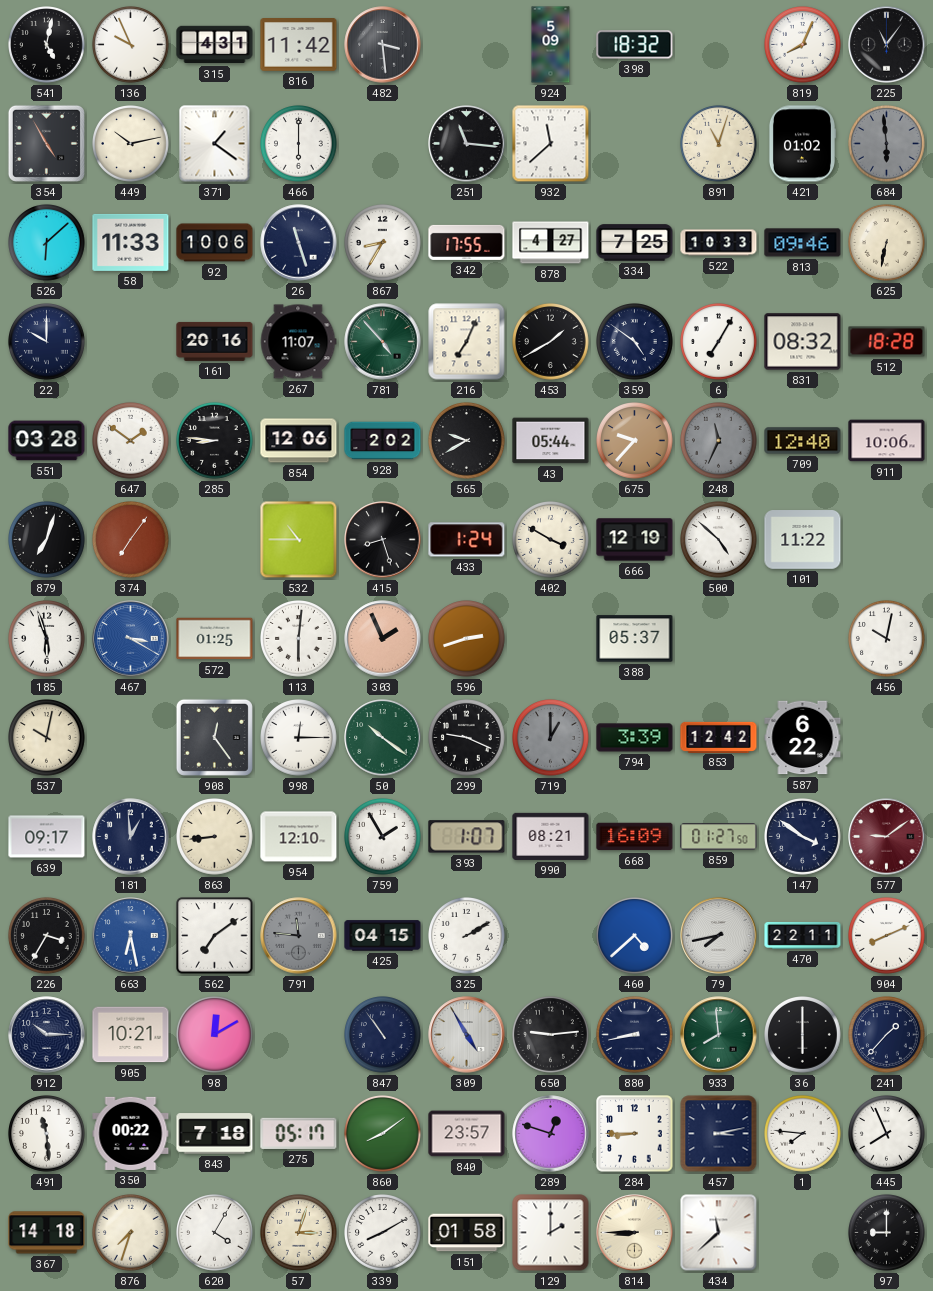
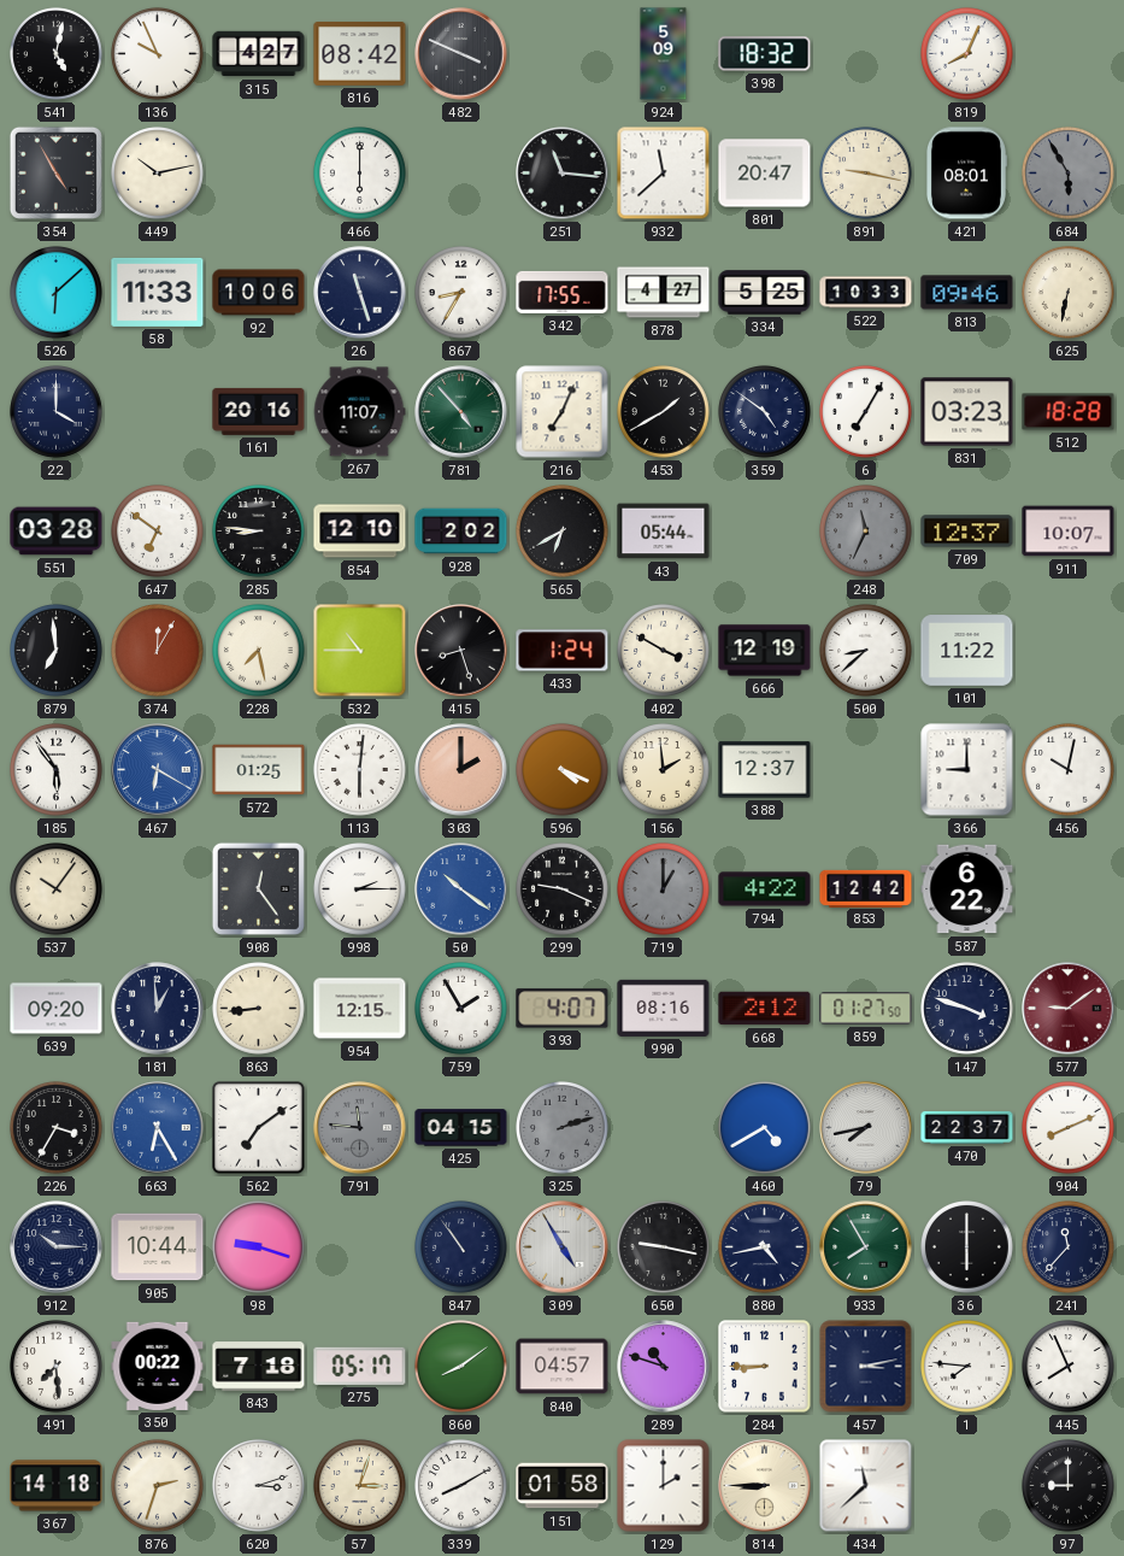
315: 4:31 -> 4:27
816: 11:42 -> 08:42
482: 3:29 -> 3:49
225: 11:06 -> none
371: 1:21 -> none
801: none -> 20:47
891: 11:03 -> 9:17
421: 01:02 -> 08:01
684: 5:59 -> 5:55
334: 7:25 -> 5:25
22: 10:00 -> 4:00
831: 08:32 -> 03:23
647: 1:51 -> 6:51
854: 12:06 -> 12:10
565: 9:40 -> 6:40
675: 9:37 -> none
709: 12:40 -> 12:37
911: 10:06 -> 10:07
879: 7:03 -> 6:59
374: 7:06 -> 12:05
228: none -> 7:28
500: 4:52 -> 8:38
185: 5:57 -> 5:54
467: 3:20 -> 6:20
303: 1:56 -> 2:00
596: 2:42 -> 4:19
156: none -> 1:59
388: 05:37 -> 12:37
366: none -> 9:00
537: 10:02 -> 10:06
998: 12:15 -> 2:15
50 dial: green -> blue
794: 3:39 -> 4:22
639: 09:17 -> 09:20
954: 12:10 -> 12:15
393: 1:07 -> 4:07
990: 08:21 -> 08:16
668: 16:09 -> 2:12
147: 3:51 -> 3:48
663: 6:28 -> 6:25
325: 2:10 -> 2:12
325 dial: white -> grey
460: 4:38 -> 4:40
470: 22:11 -> 22:37
905: 10:21 -> 10:44
98: 12:10 -> 9:18
650: 9:14 -> 9:17
880: 8:43 -> 4:43
933: 7:59 -> 7:55
241: 1:37 -> 11:37
491: 11:29 -> 7:29
840: 23:57 -> 04:57
289: 12:48 -> 10:48
876: 7:33 -> 2:33
620: 4:05 -> 3:12
